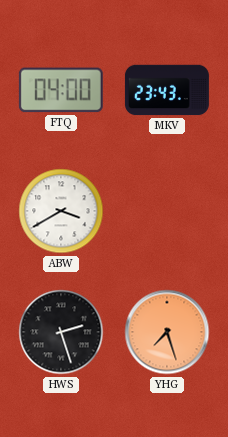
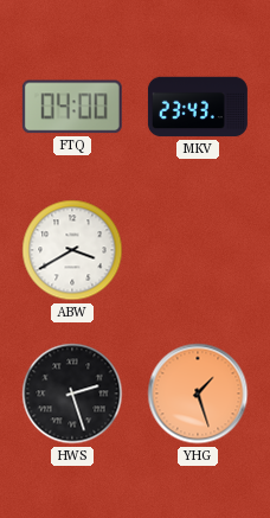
YHG: 7:27 -> 1:27
